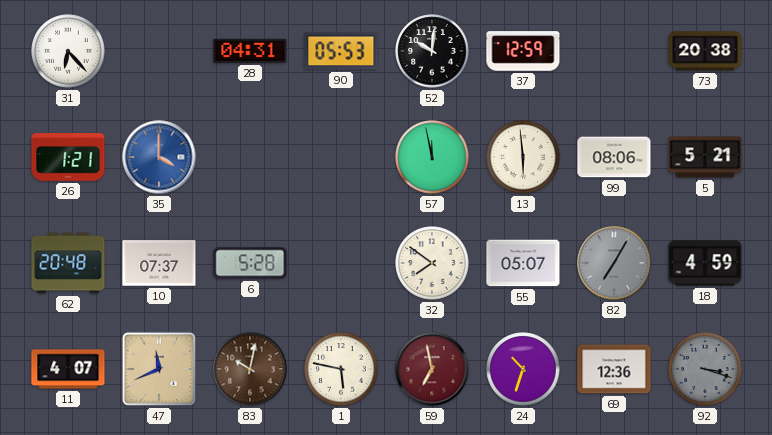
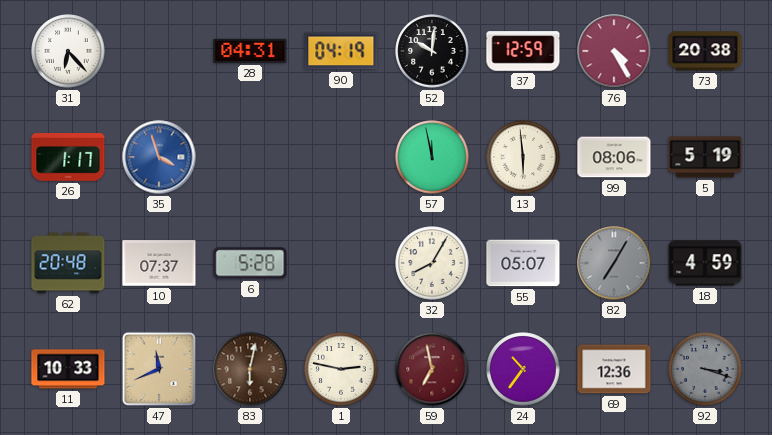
90: 05:53 -> 04:19
76: none -> 4:25
26: 1:21 -> 1:17
35: 4:00 -> 3:57
5: 5:21 -> 5:19
32: 7:51 -> 8:05
11: 4:07 -> 10:33
83: 10:02 -> 6:02
1: 5:47 -> 2:47
24: 10:33 -> 10:36
